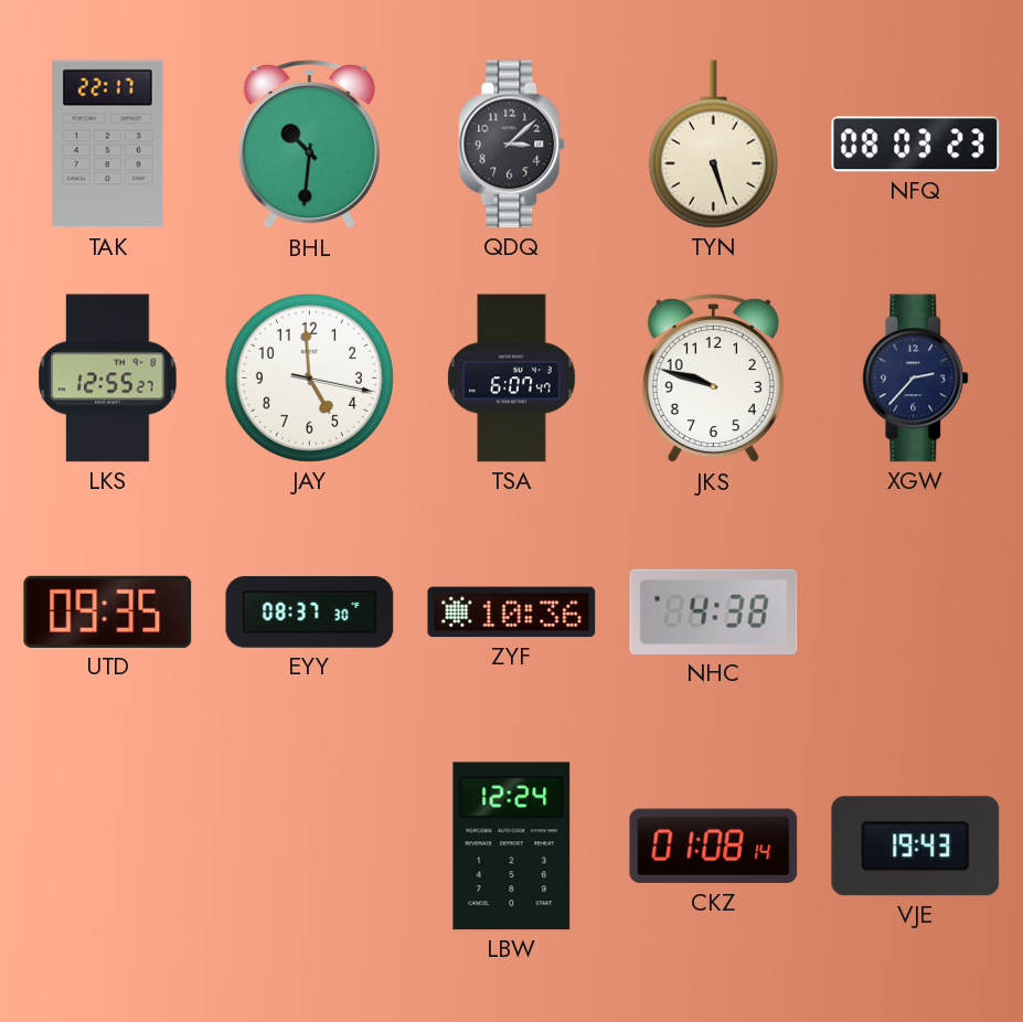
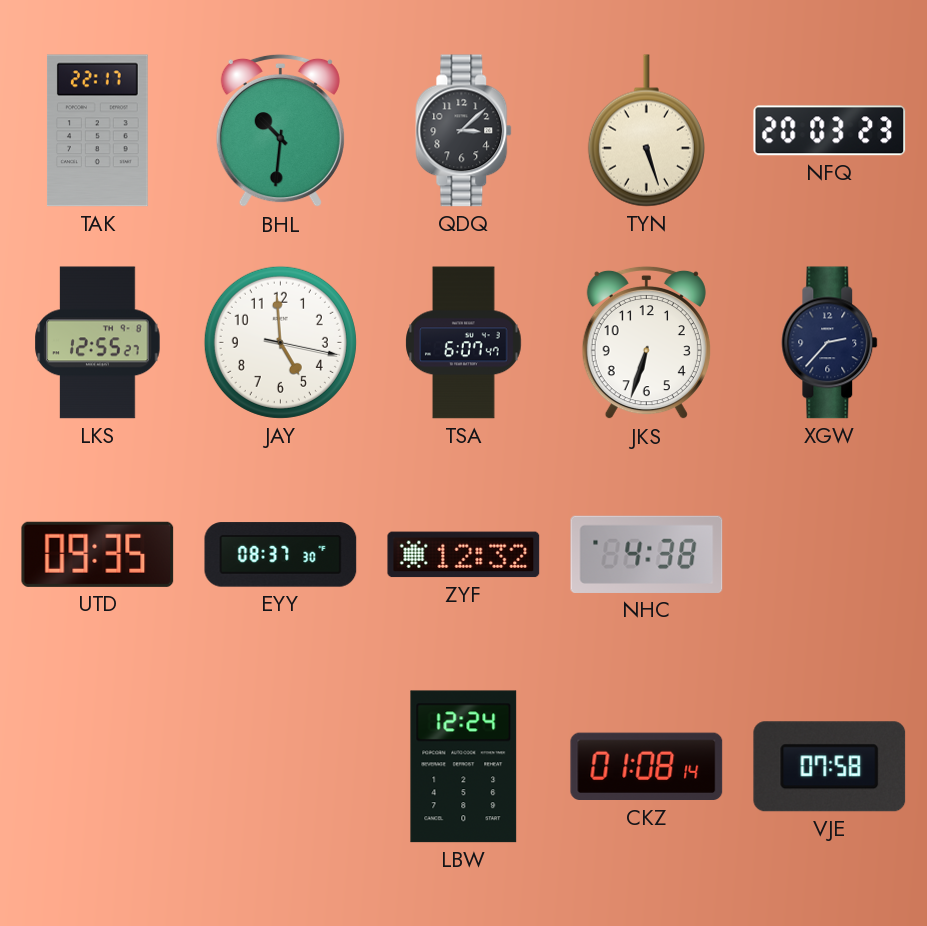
NFQ: 08:03 -> 20:03
JKS: 9:48 -> 6:33
ZYF: 10:36 -> 12:32
VJE: 19:43 -> 07:58
